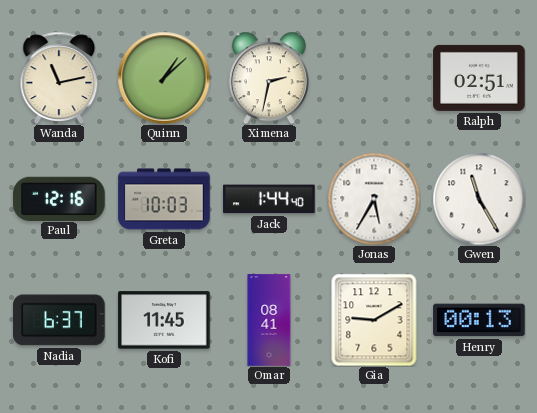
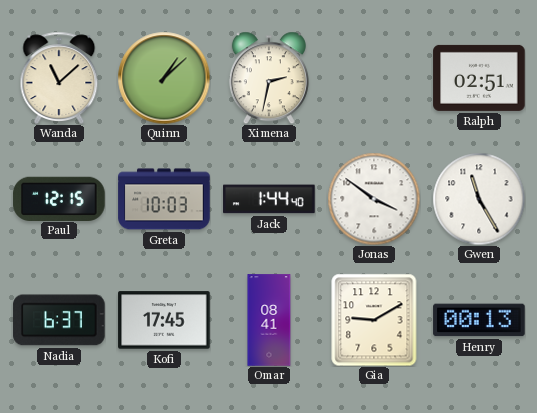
Wanda: 11:13 -> 11:08
Paul: 12:16 -> 12:15
Jonas: 5:35 -> 3:51
Kofi: 11:45 -> 17:45
